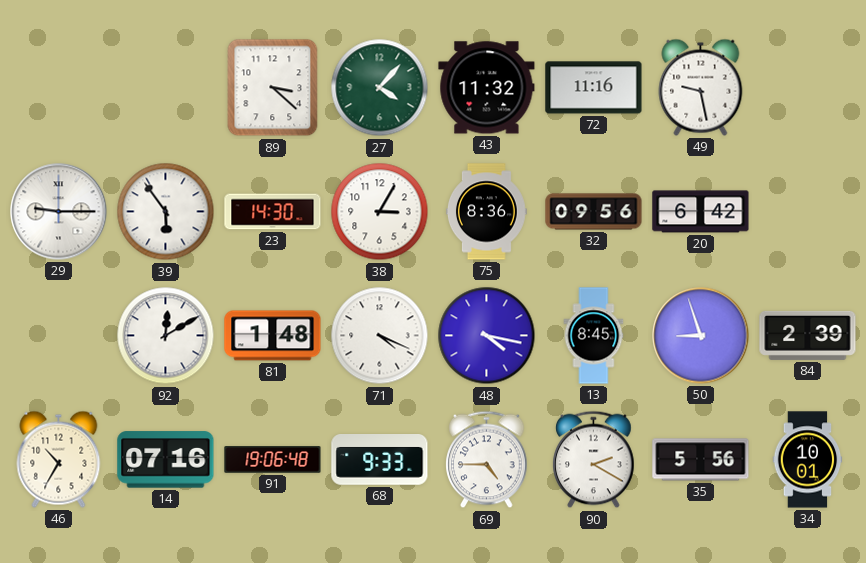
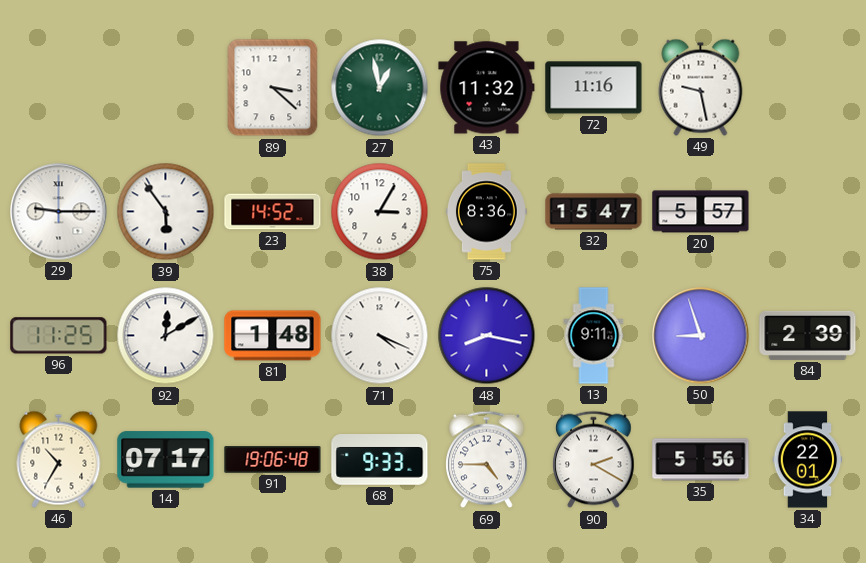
27: 4:07 -> 12:58
23: 14:30 -> 14:52
32: 09:56 -> 15:47
20: 6:42 -> 5:57
96: none -> 11:25
48: 4:17 -> 8:17
13: 8:45 -> 9:11
14: 07:16 -> 07:17
34: 10:01 -> 22:01
